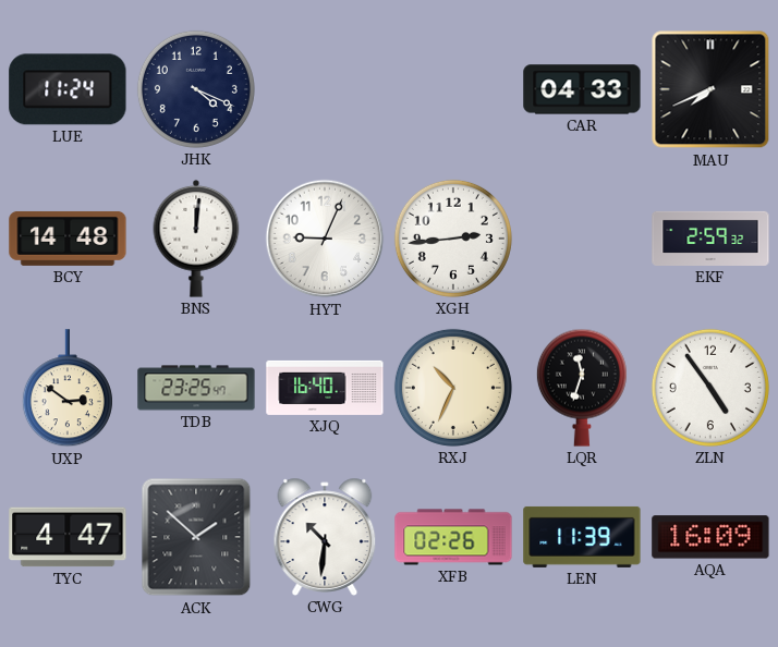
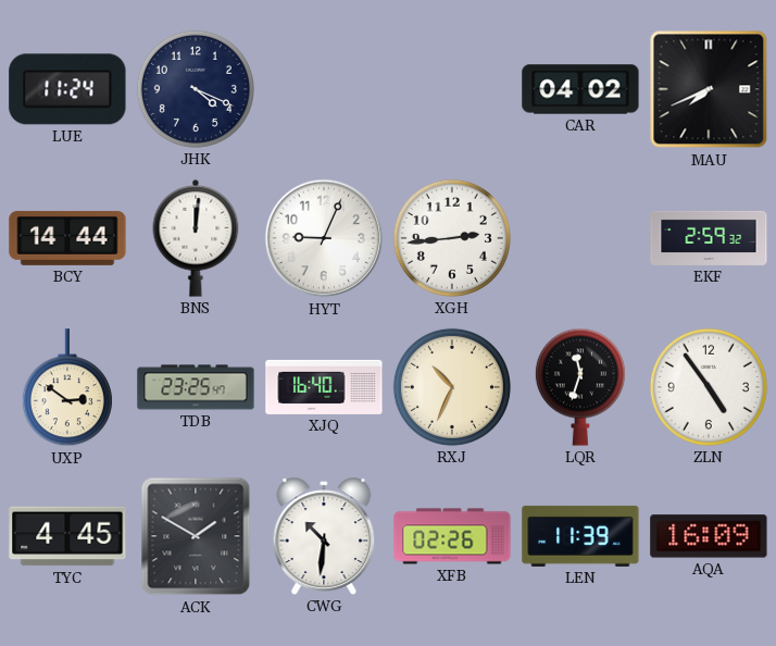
CAR: 04:33 -> 04:02
BCY: 14:48 -> 14:44
TYC: 4:47 -> 4:45
ACK: 1:52 -> 1:50
